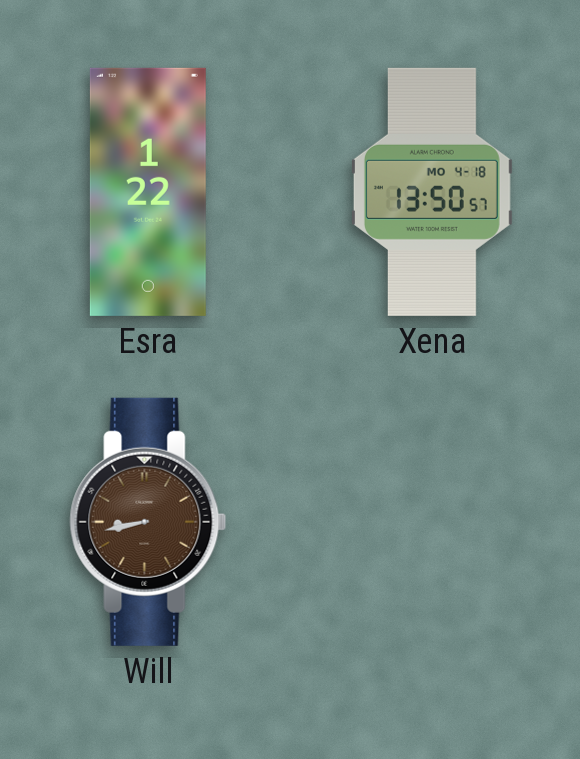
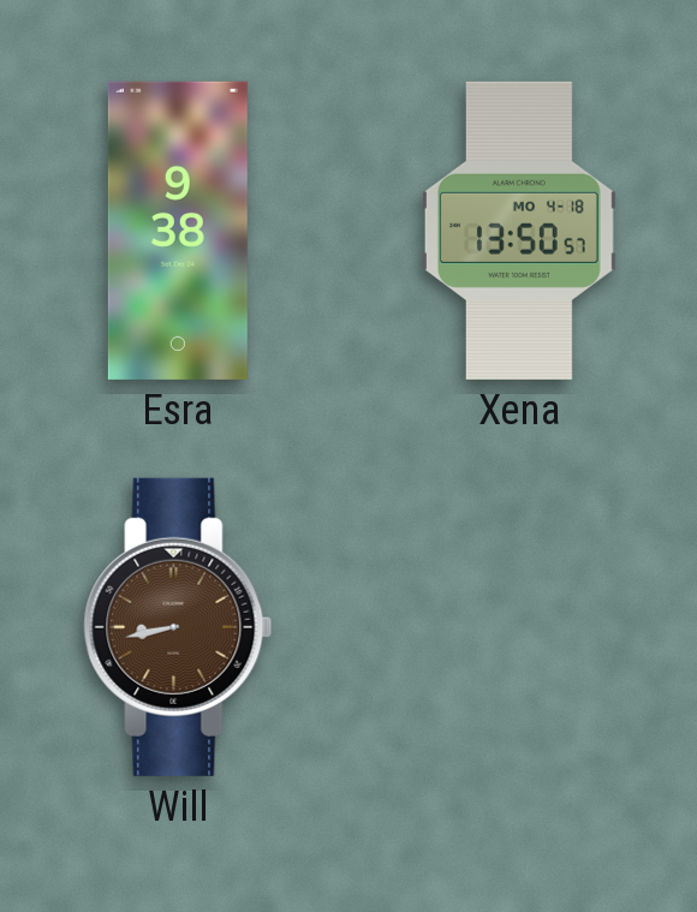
Esra: 1:22 -> 9:38
